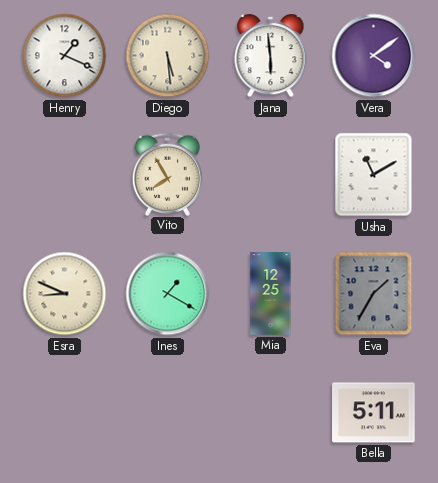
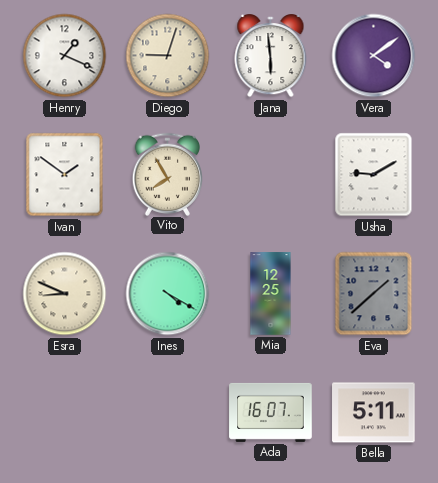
Diego: 5:29 -> 9:03
Ivan: none -> 1:51
Usha: 11:10 -> 9:10
Ines: 1:20 -> 4:20
Eva: 1:35 -> 1:38
Ada: none -> 16:07
